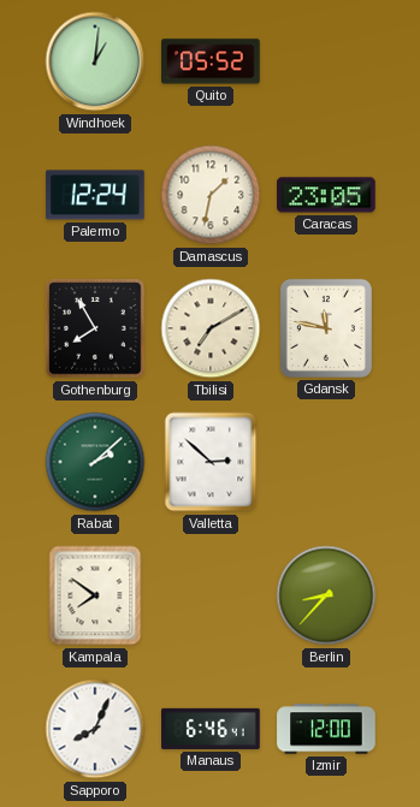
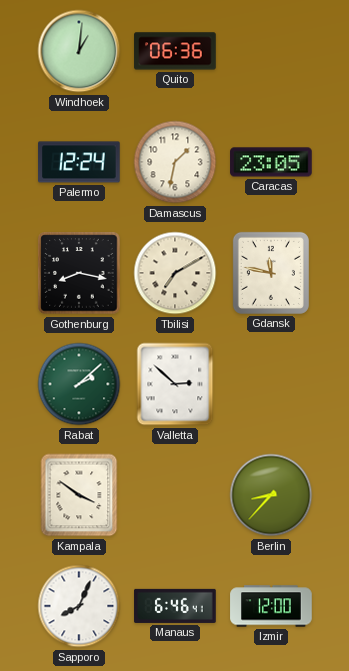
Quito: 05:52 -> 06:36
Gothenburg: 7:55 -> 8:17
Kampala: 7:51 -> 3:51
